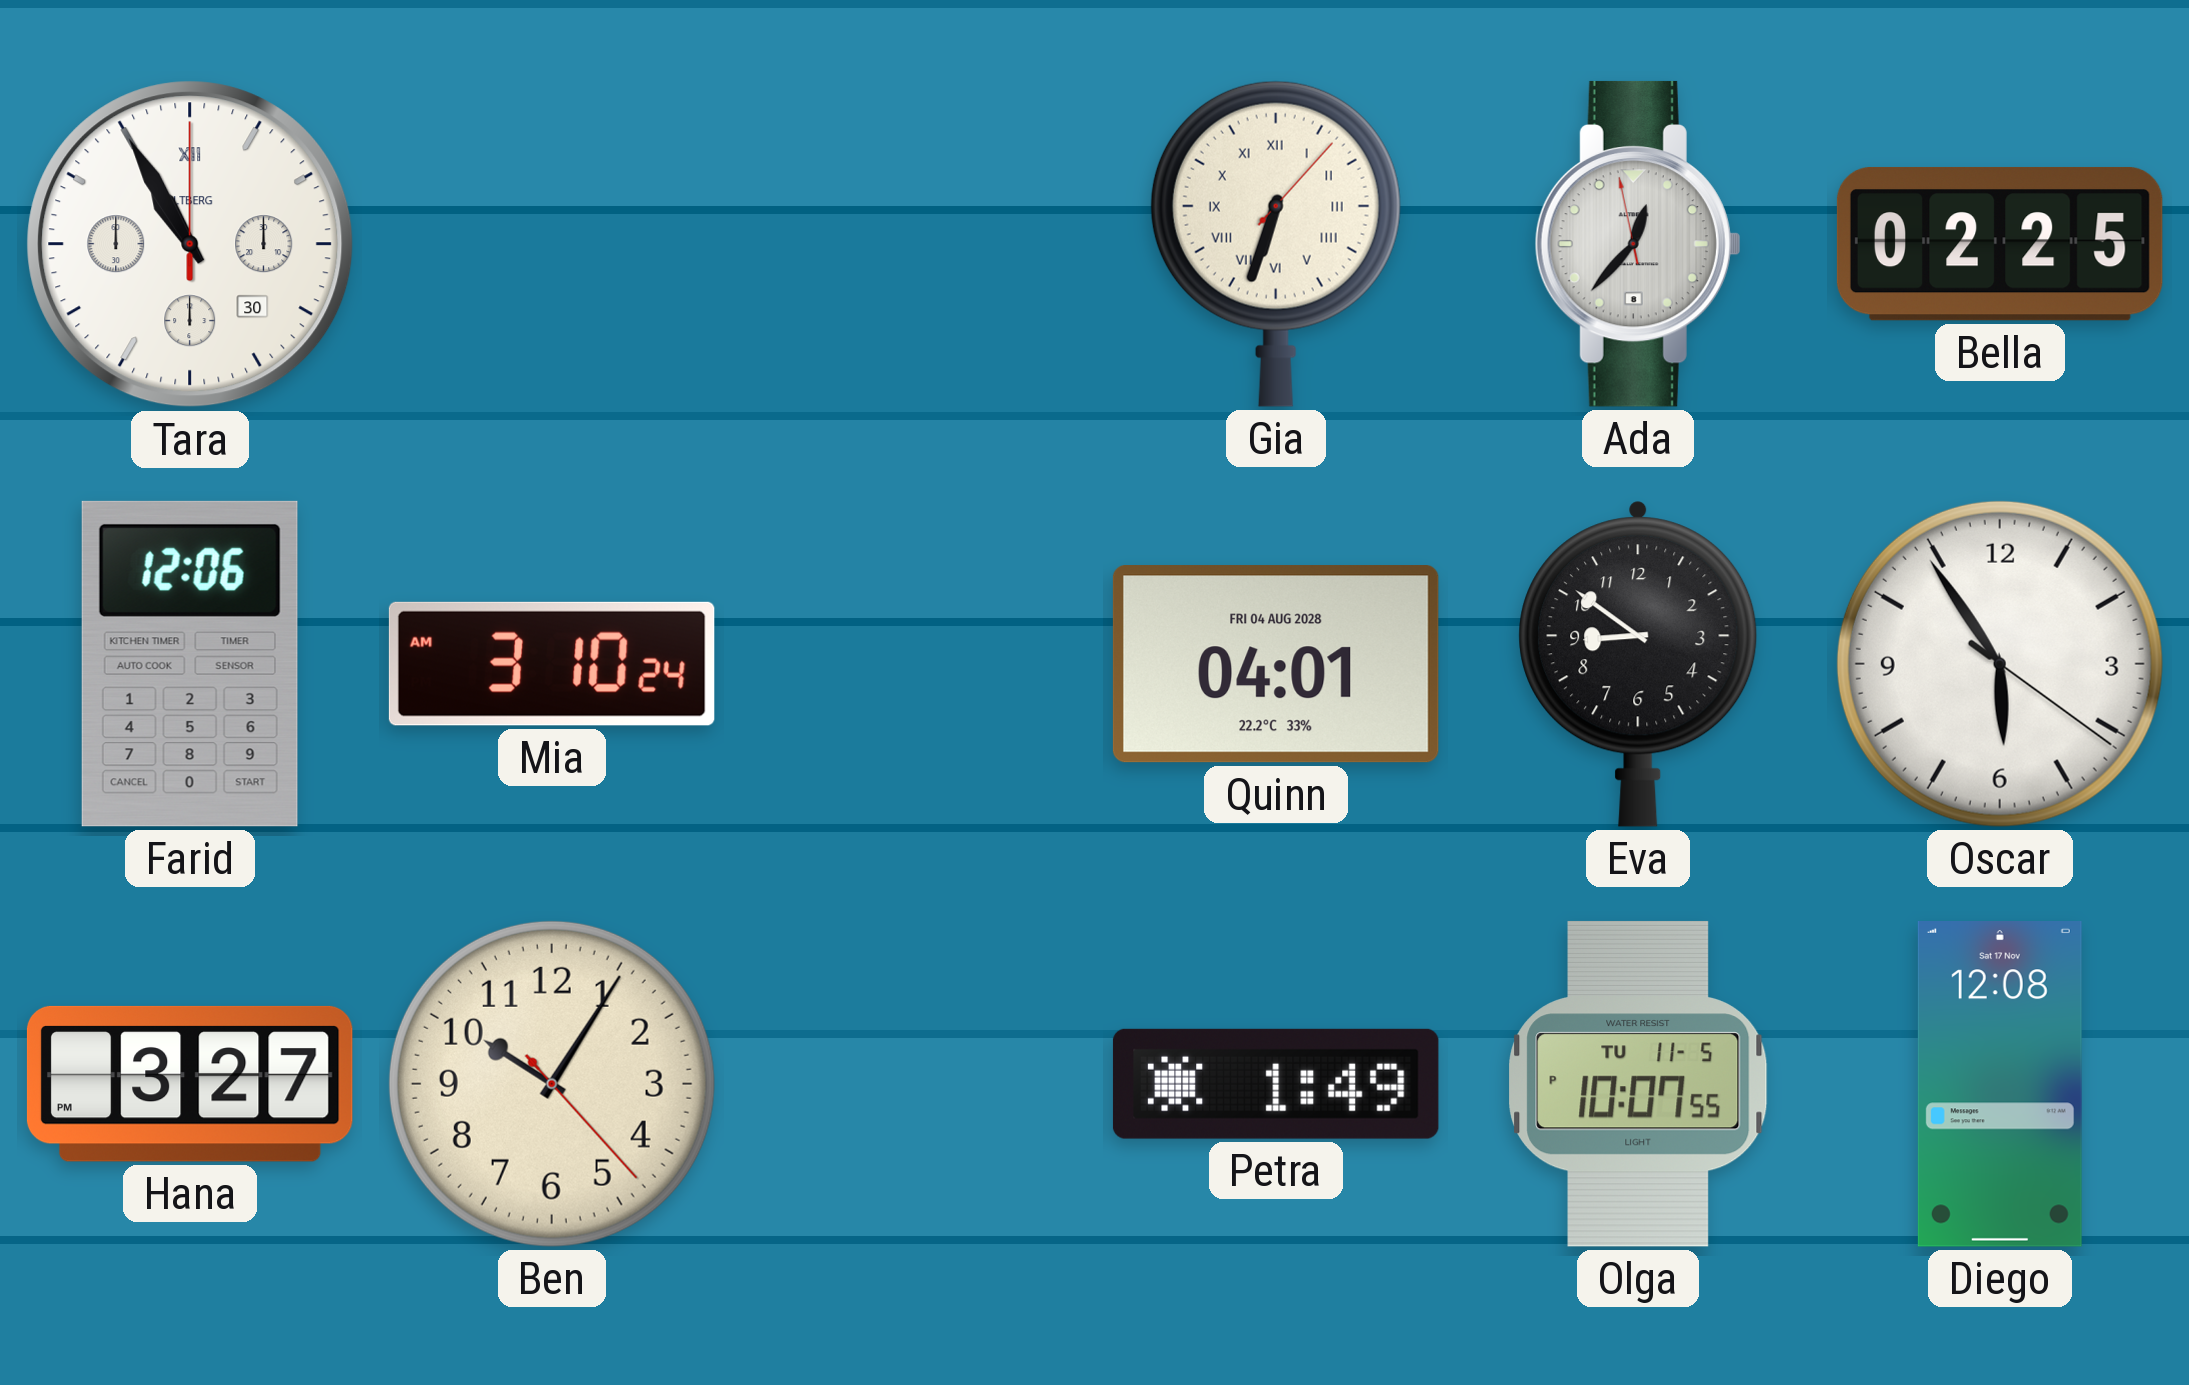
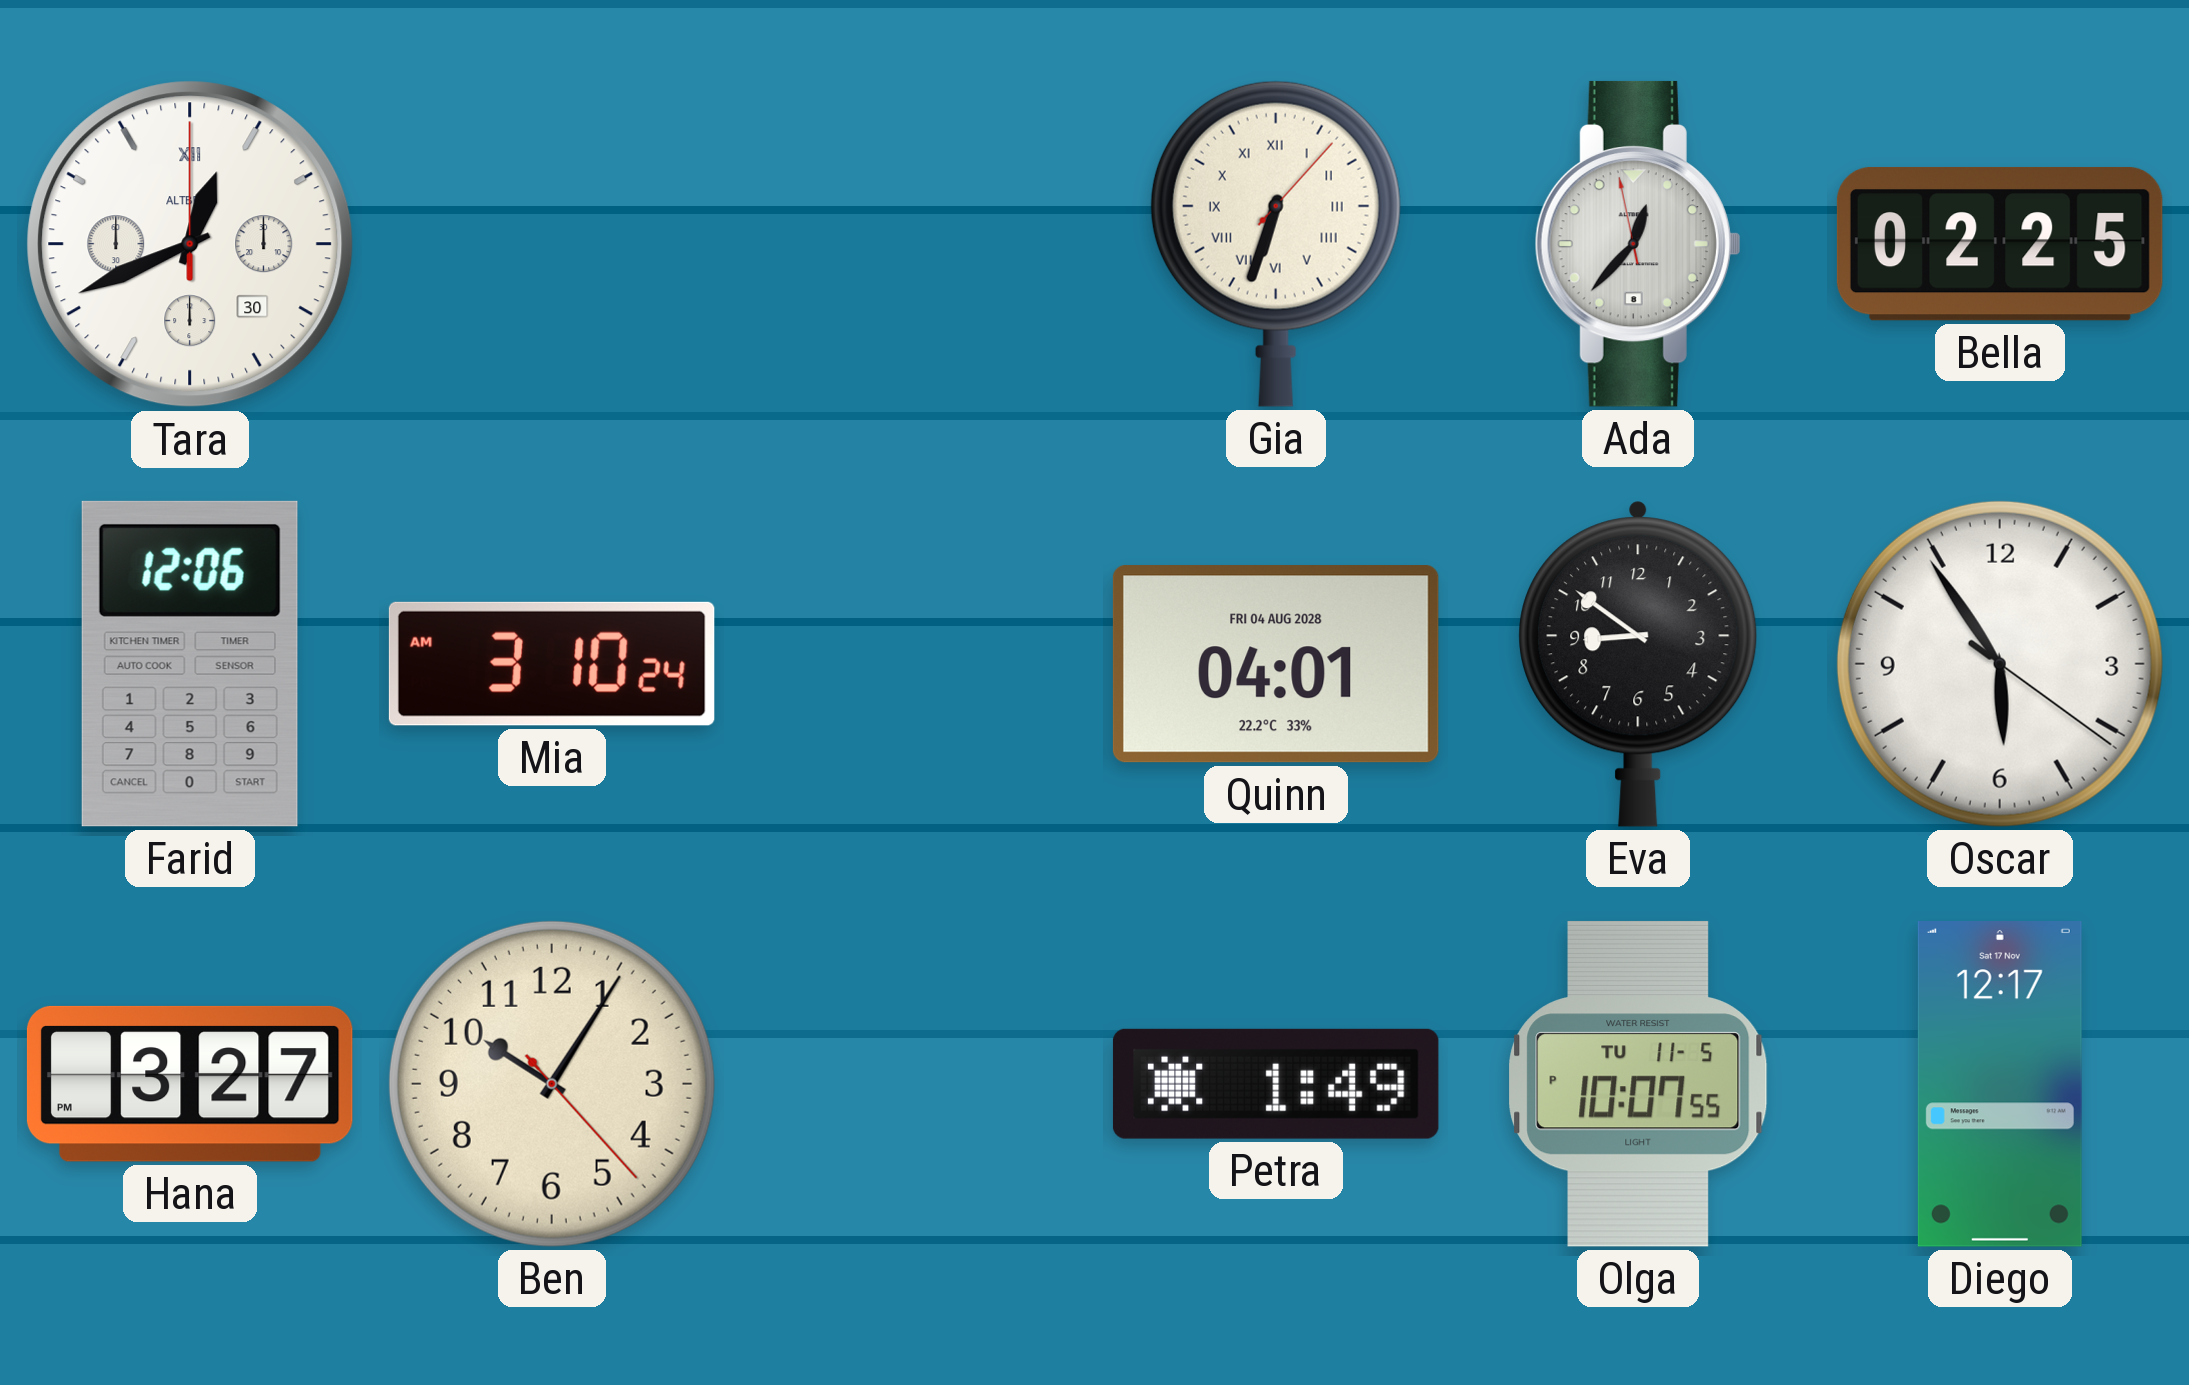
Tara: 10:55 -> 12:41
Diego: 12:08 -> 12:17
